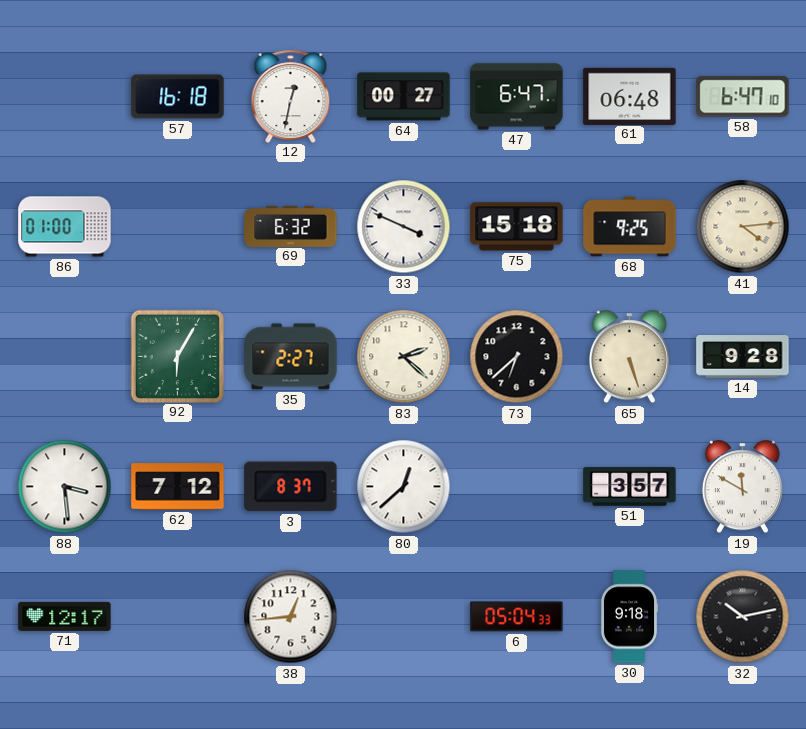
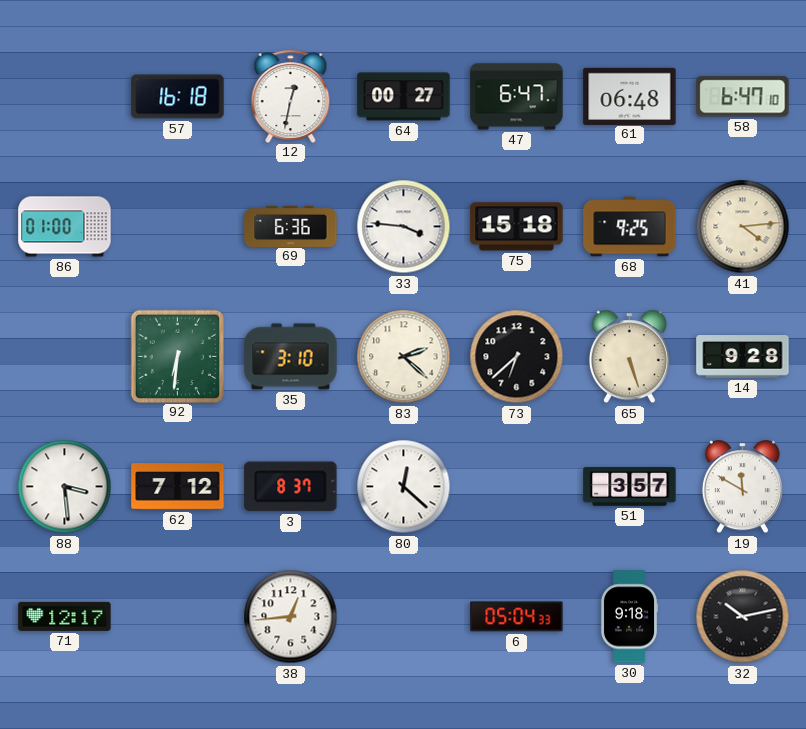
69: 6:32 -> 6:36
33: 3:49 -> 3:46
92: 6:05 -> 6:31
35: 2:27 -> 3:10
80: 12:38 -> 12:22
